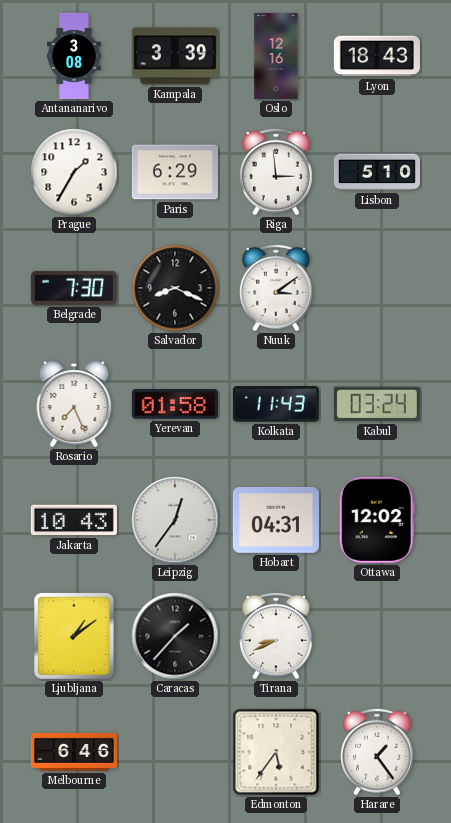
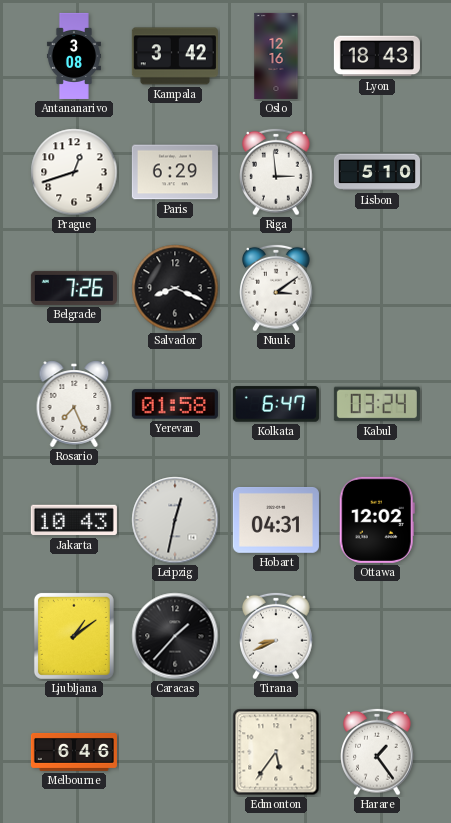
Kampala: 3:39 -> 3:42
Prague: 1:35 -> 12:42
Belgrade: 7:30 -> 7:26
Kolkata: 11:43 -> 6:47
Leipzig: 12:36 -> 12:32
